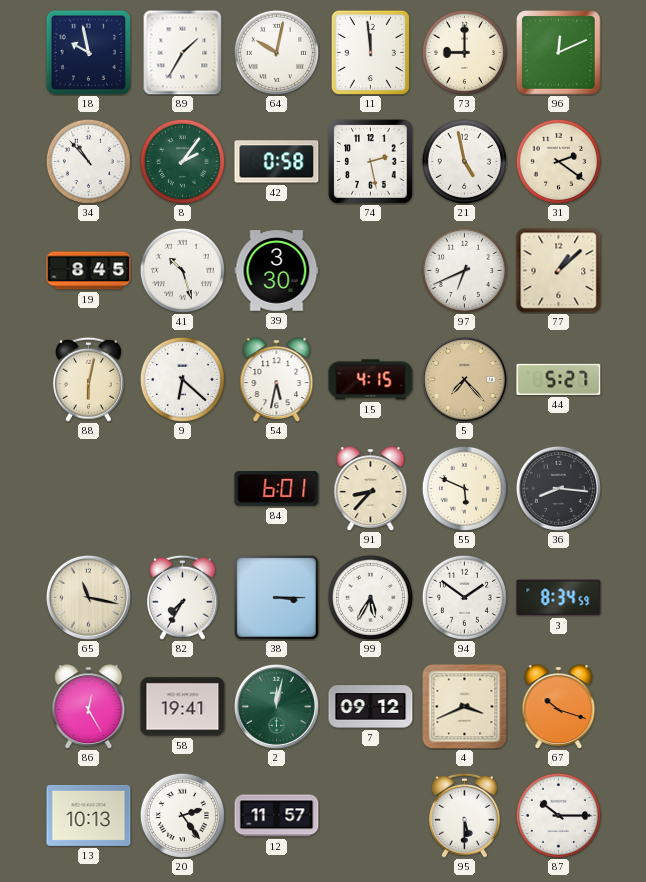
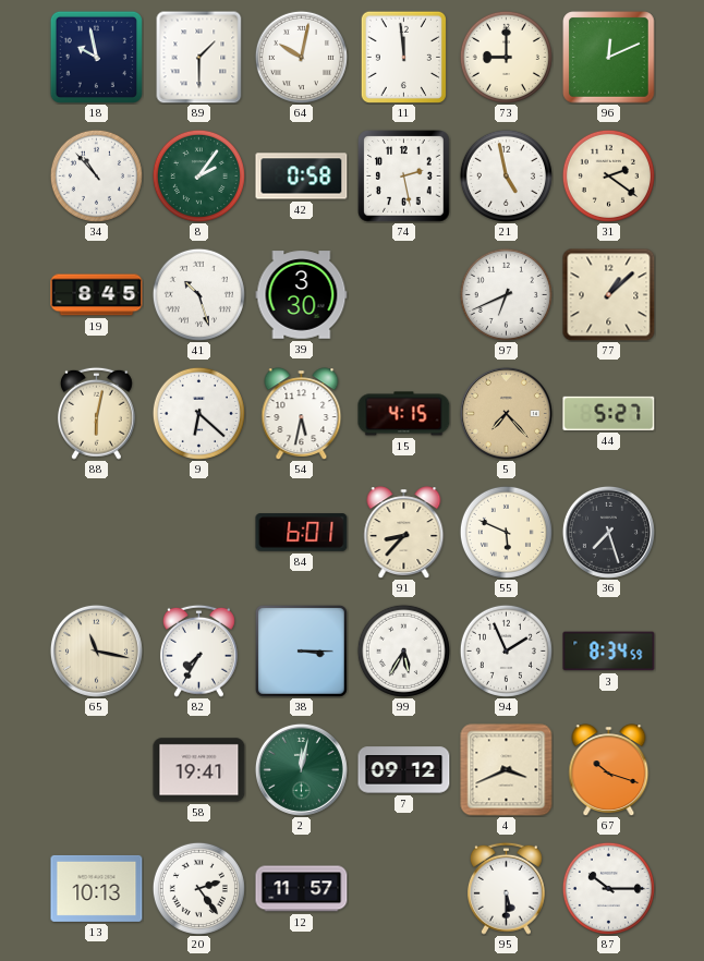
89: 1:35 -> 1:30
36: 8:16 -> 7:27
94: 1:51 -> 1:56
86: 12:25 -> none
